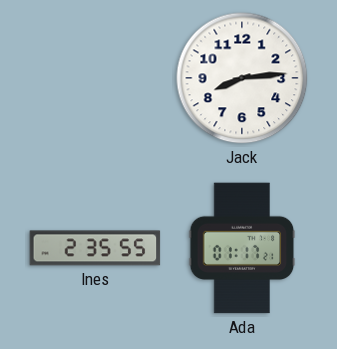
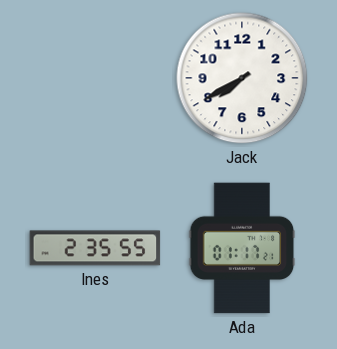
Jack: 8:14 -> 7:40
